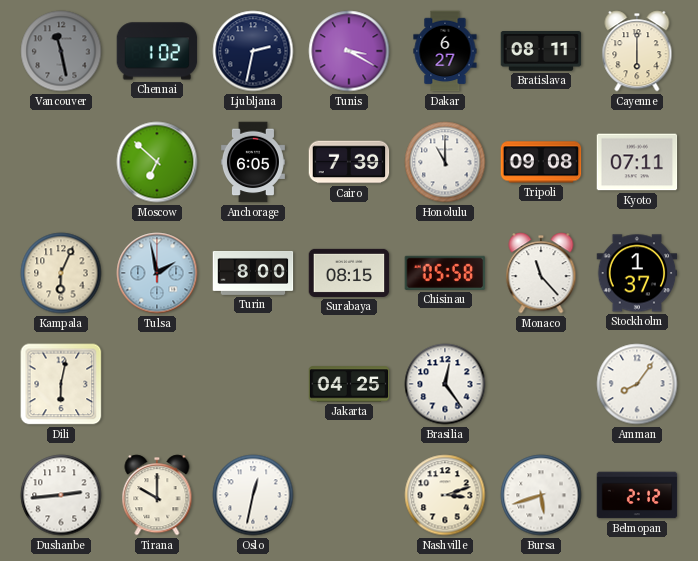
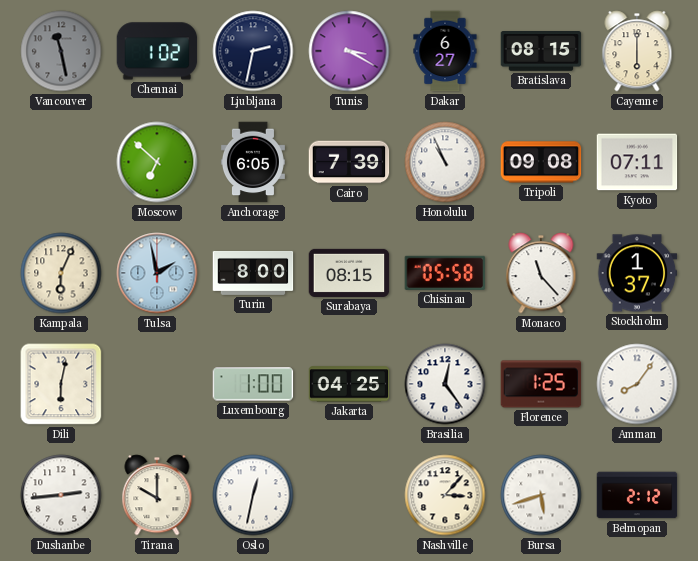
Bratislava: 08:11 -> 08:15
Honolulu: 11:00 -> 10:56
Luxembourg: none -> 1:00
Florence: none -> 1:25
Nashville: 3:12 -> 3:07
